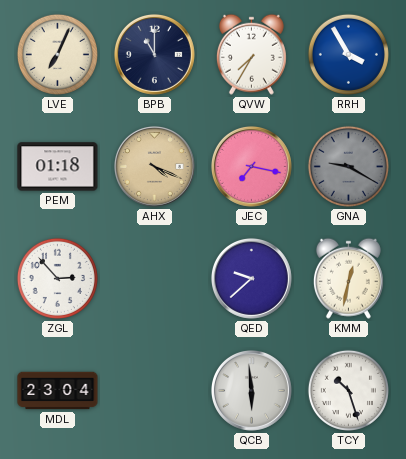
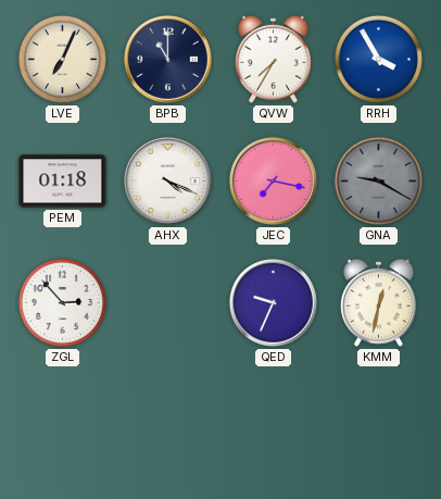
AHX dial: champagne -> white
QED: 9:38 -> 9:34
MDL: 23:04 -> none
QCB: 5:59 -> none
TCY: 10:27 -> none
